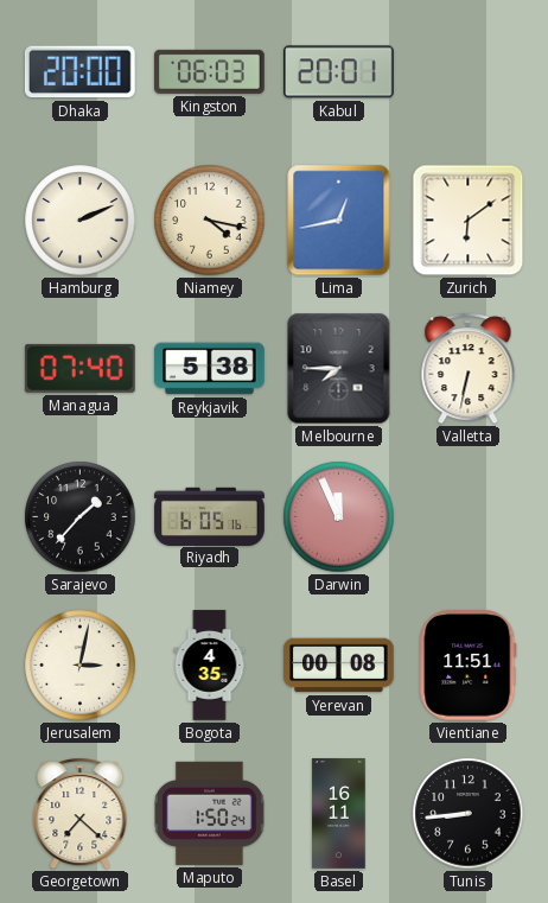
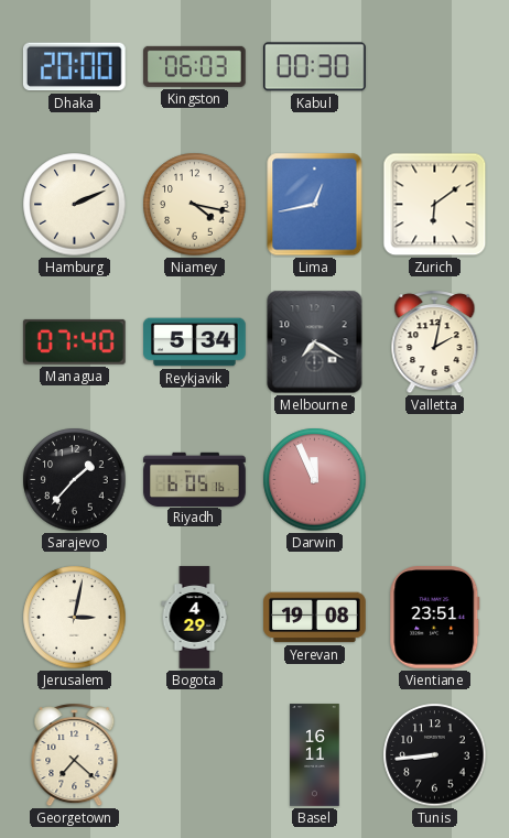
Kabul: 20:01 -> 00:30
Reykjavik: 5:38 -> 5:34
Melbourne: 7:45 -> 7:20
Valletta: 6:32 -> 2:02
Bogota: 4:35 -> 4:29
Yerevan: 00:08 -> 19:08
Vientiane: 11:51 -> 23:51
Maputo: 1:50 -> none
